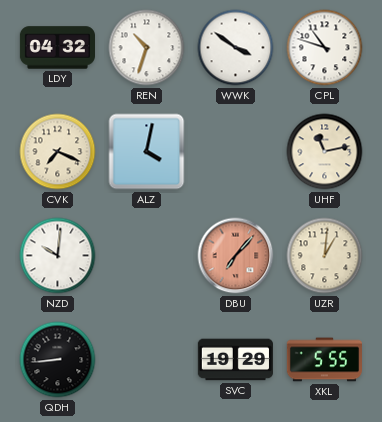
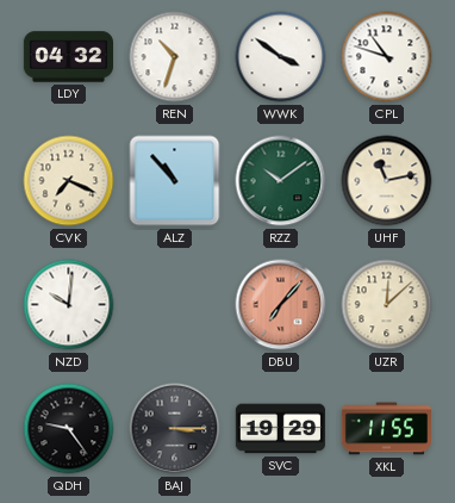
ALZ: 4:02 -> 10:53
RZZ: none -> 10:09
UZR: 1:01 -> 12:08
QDH: 8:44 -> 9:24
BAJ: none -> 3:15
XKL: 5:55 -> 11:55
